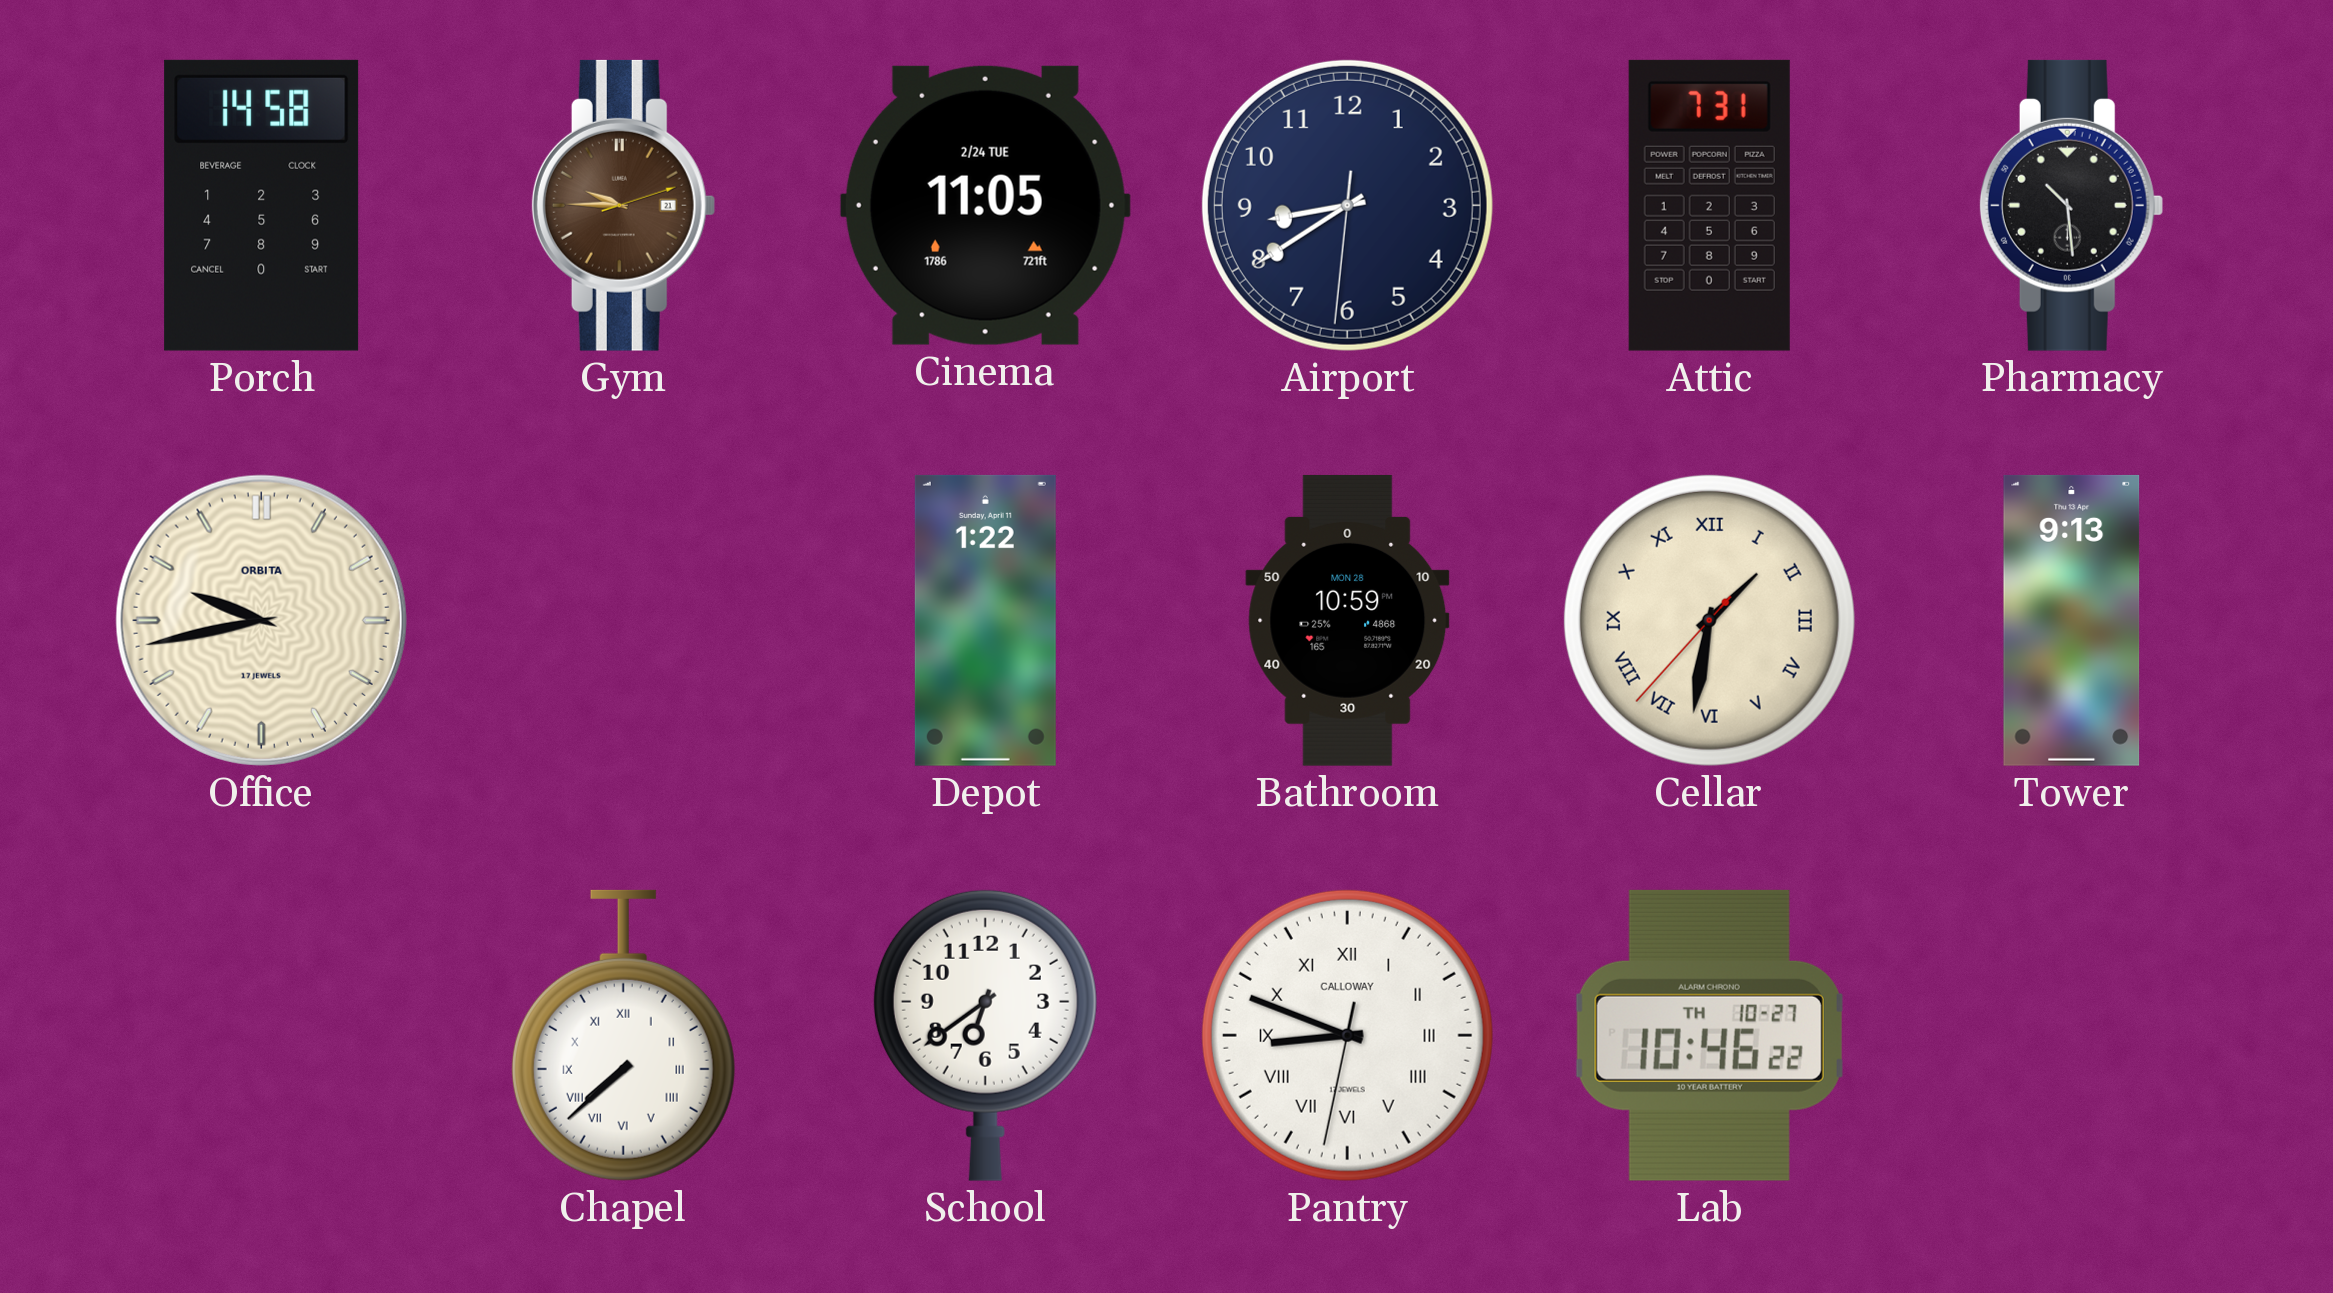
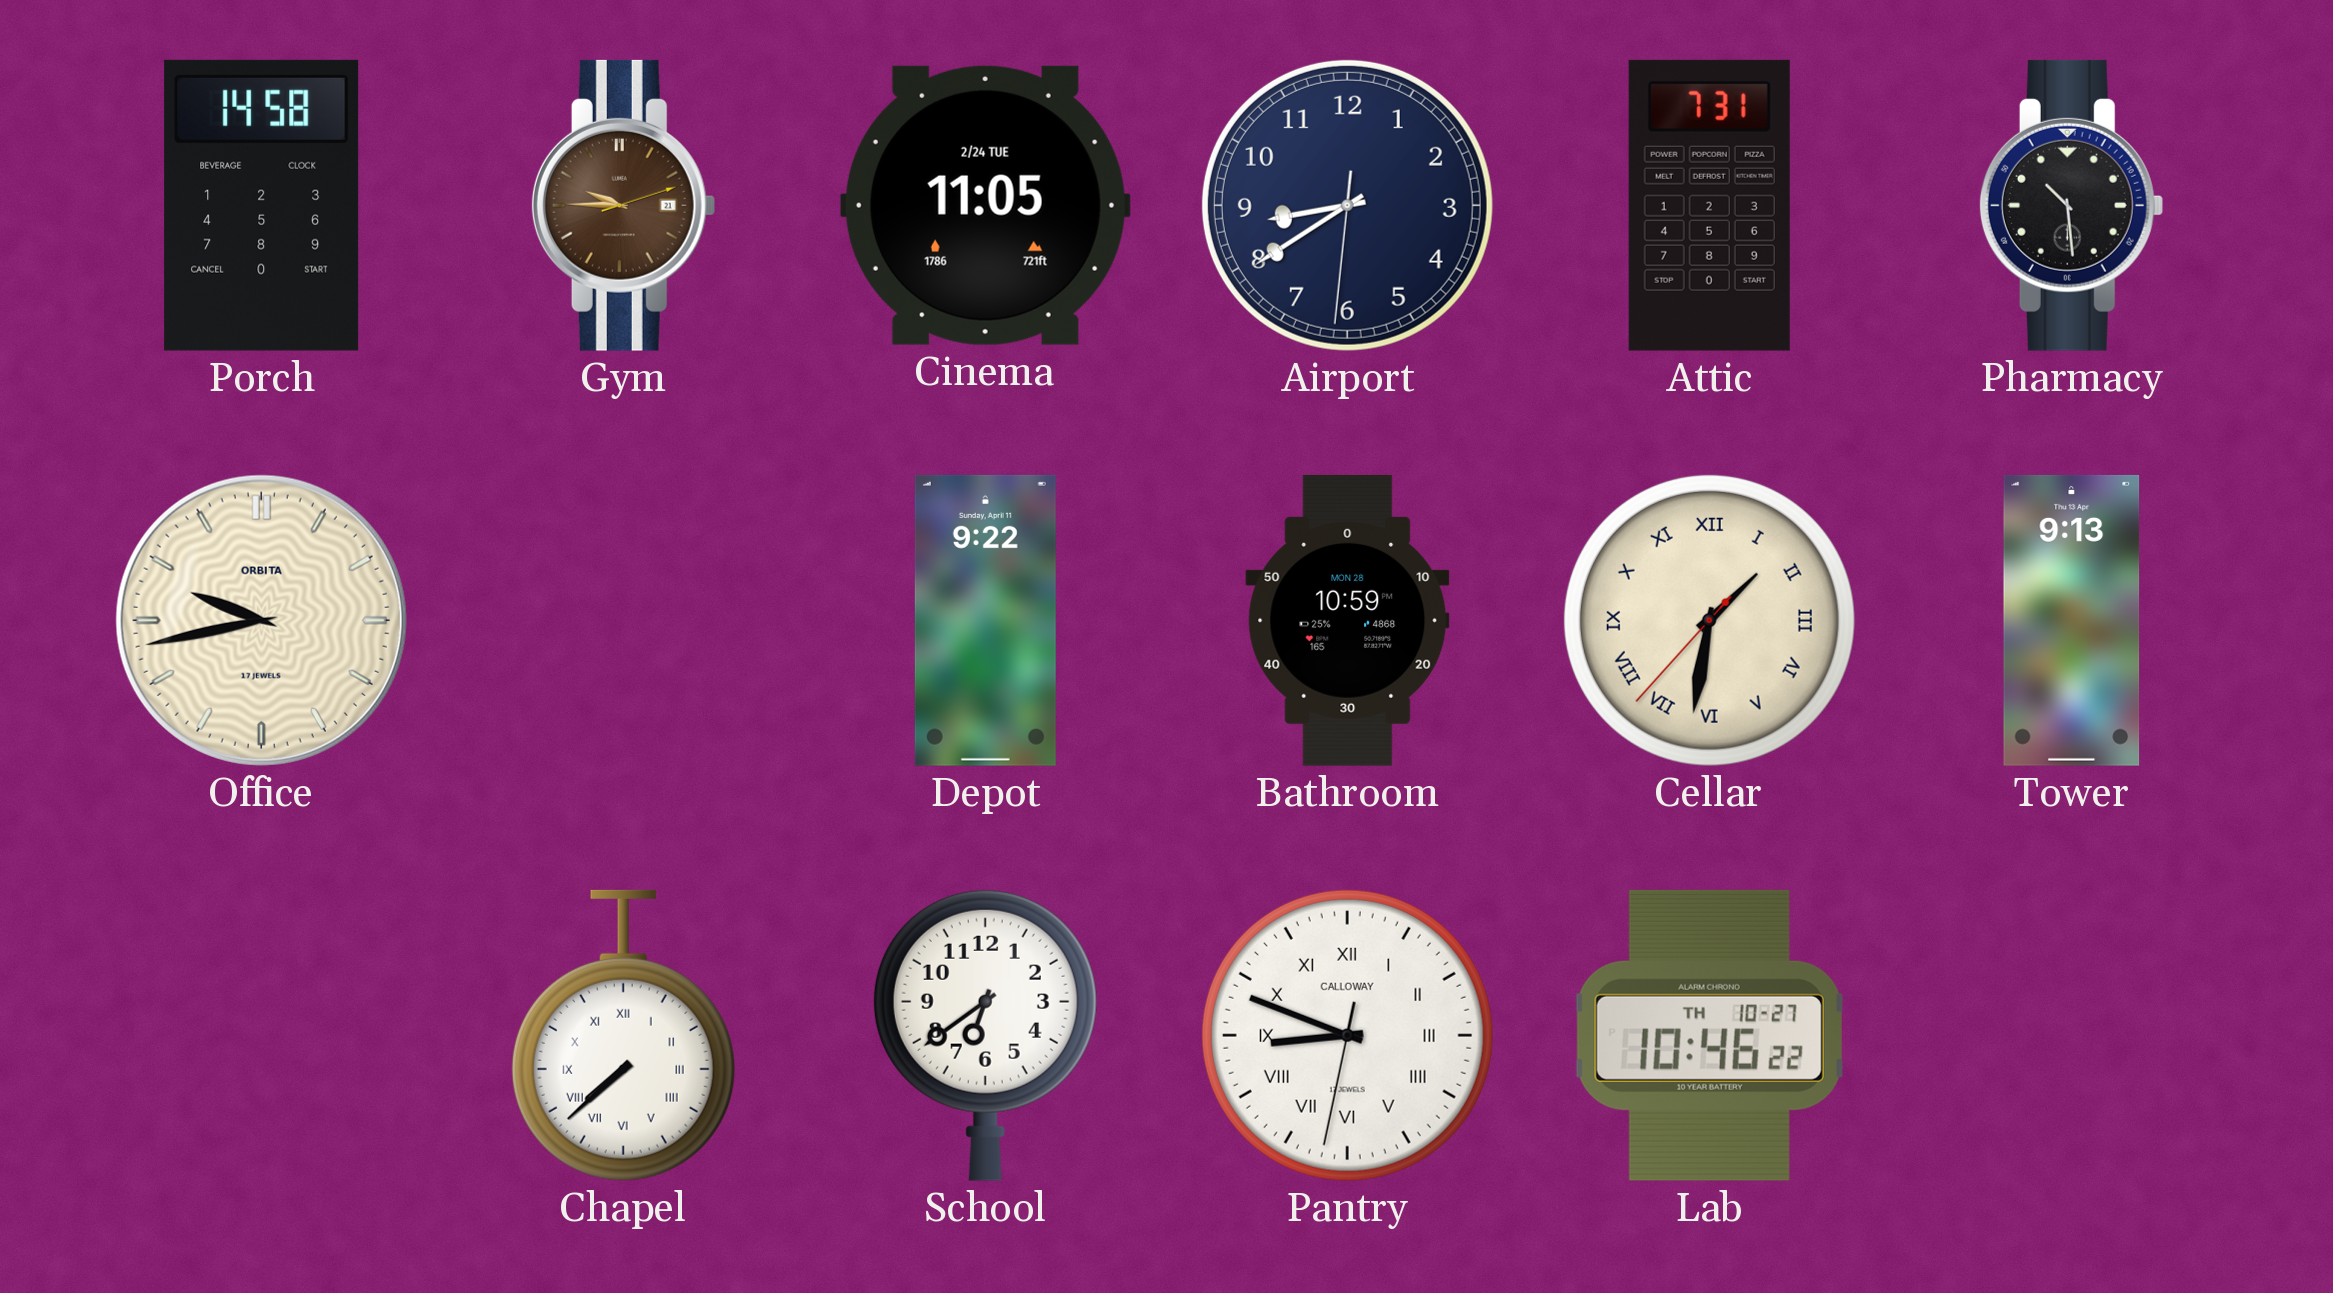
Depot: 1:22 -> 9:22
